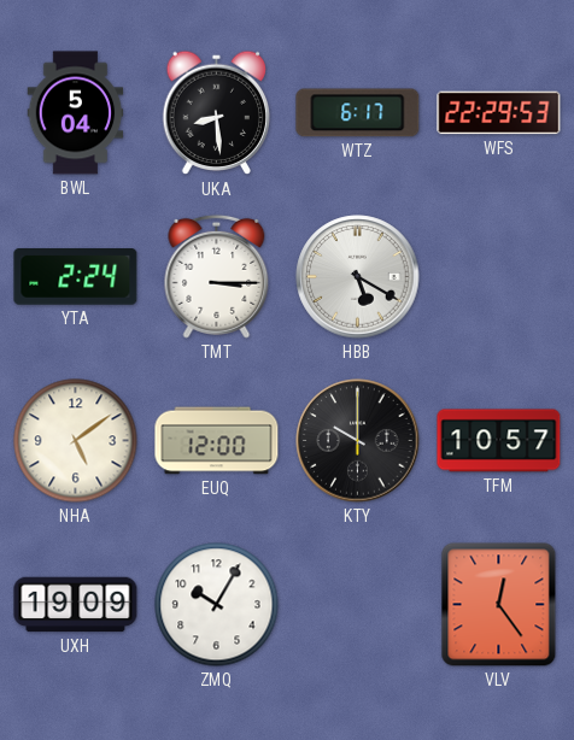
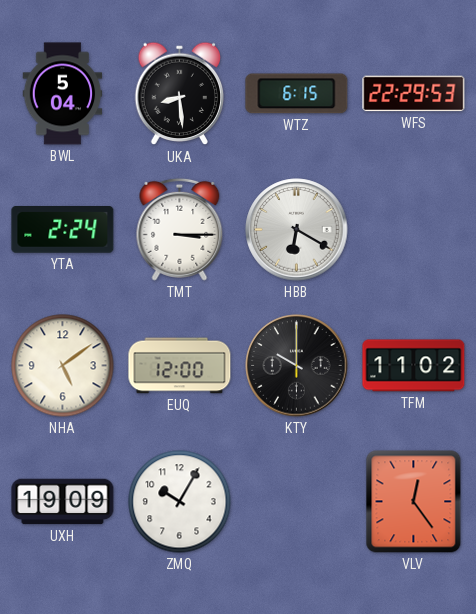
WTZ: 6:17 -> 6:15
HBB: 5:20 -> 6:20
TFM: 10:57 -> 11:02
